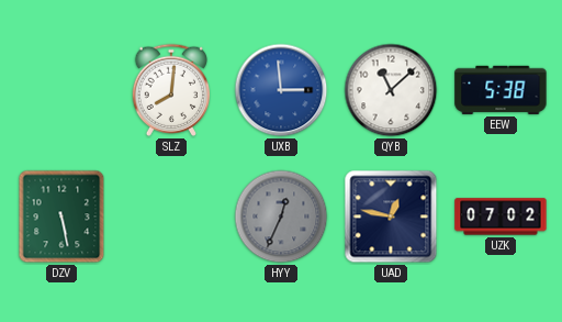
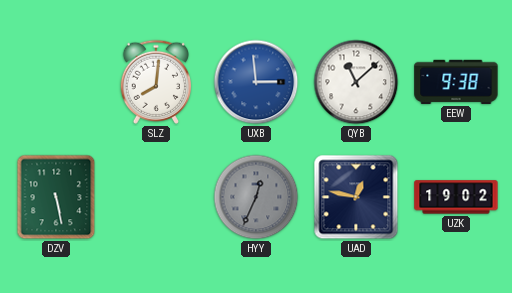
EEW: 5:38 -> 9:38
UZK: 07:02 -> 19:02
